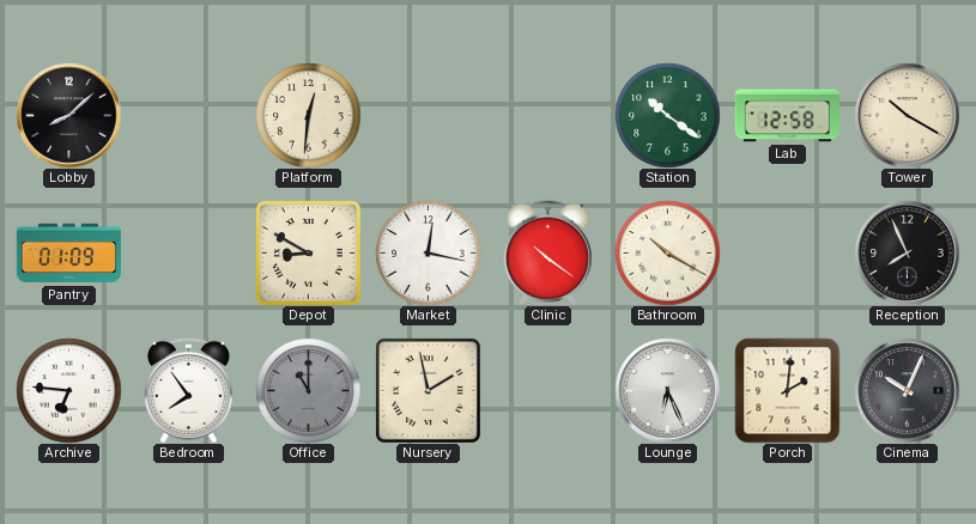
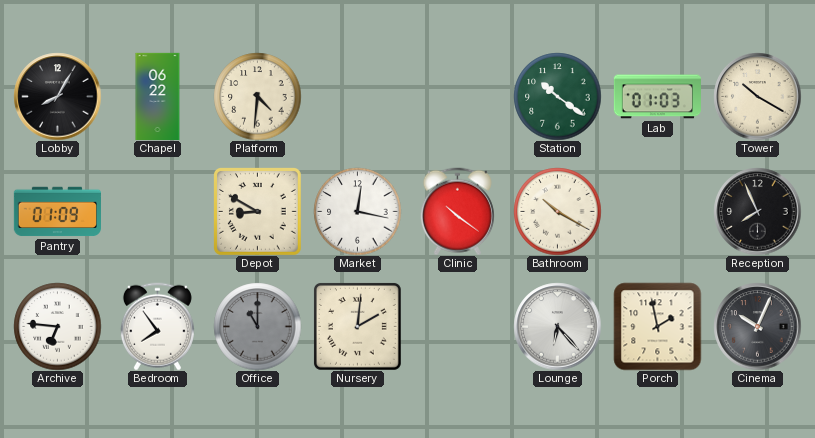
Lobby: 8:08 -> 8:05
Chapel: none -> 06:22
Platform: 12:31 -> 4:31
Lab: 12:58 -> 01:03
Nursery: 1:58 -> 2:01
Lounge: 6:26 -> 6:23
Porch: 2:01 -> 1:58
